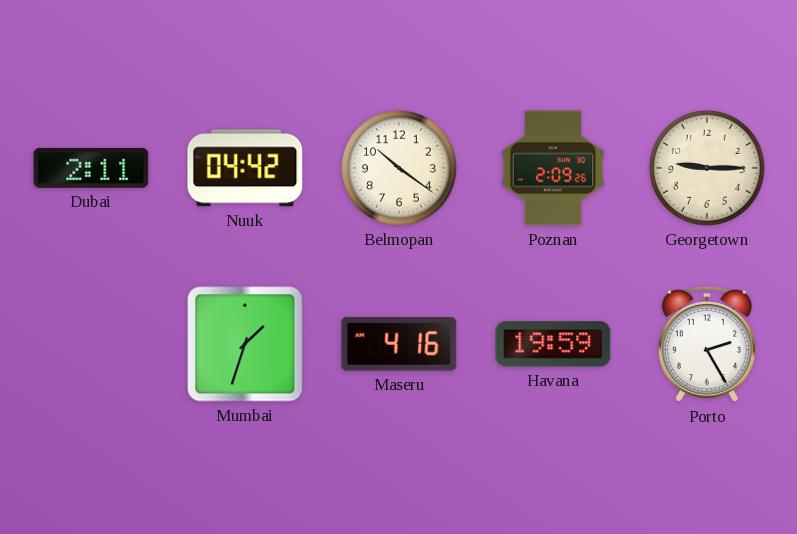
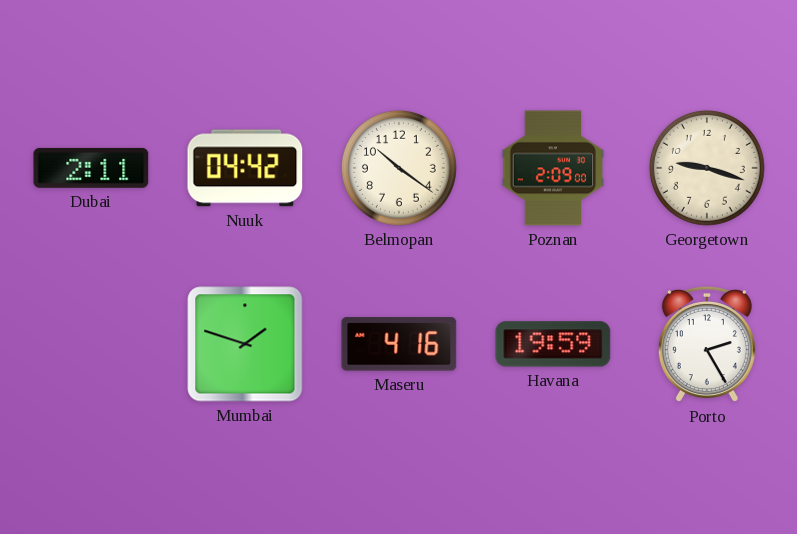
Poznan: 2:09:26 -> 2:09:00
Georgetown: 9:15 -> 9:18
Mumbai: 1:33 -> 1:48
